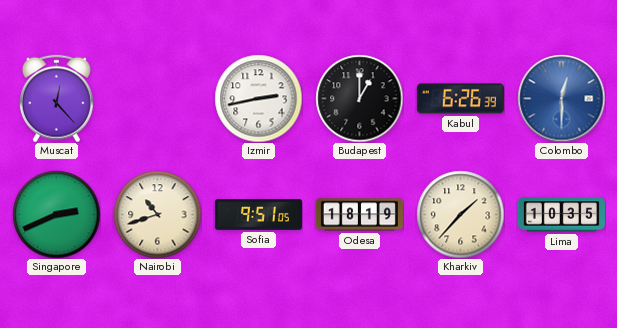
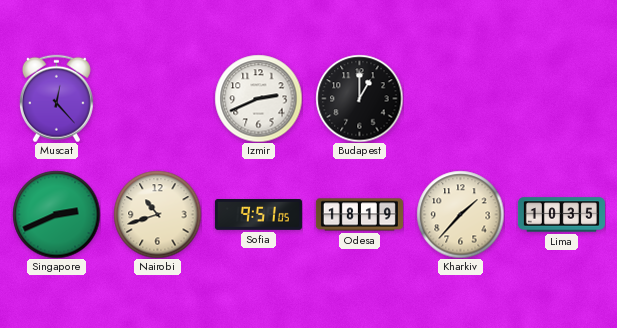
Izmir: 2:43 -> 2:41
Kabul: 6:26 -> none
Colombo: 12:30 -> none
